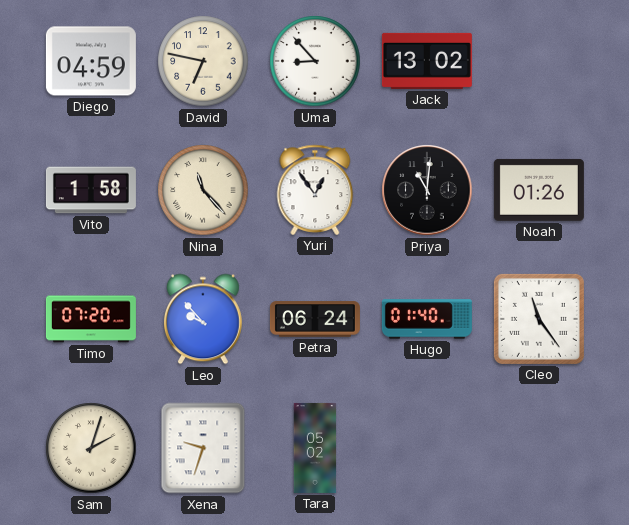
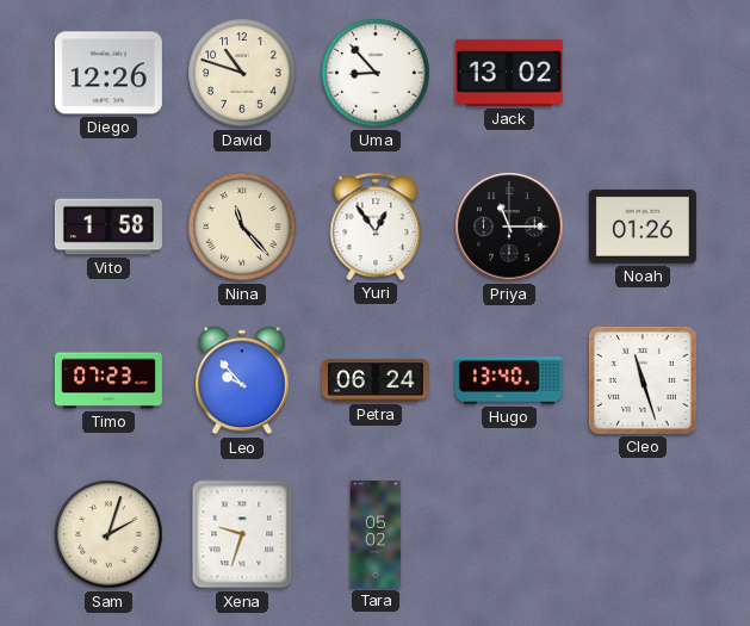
Diego: 04:59 -> 12:26
David: 6:47 -> 10:48
Priya: 11:01 -> 11:15
Timo: 07:20 -> 07:23
Hugo: 01:40 -> 13:40
Cleo: 11:24 -> 11:27
